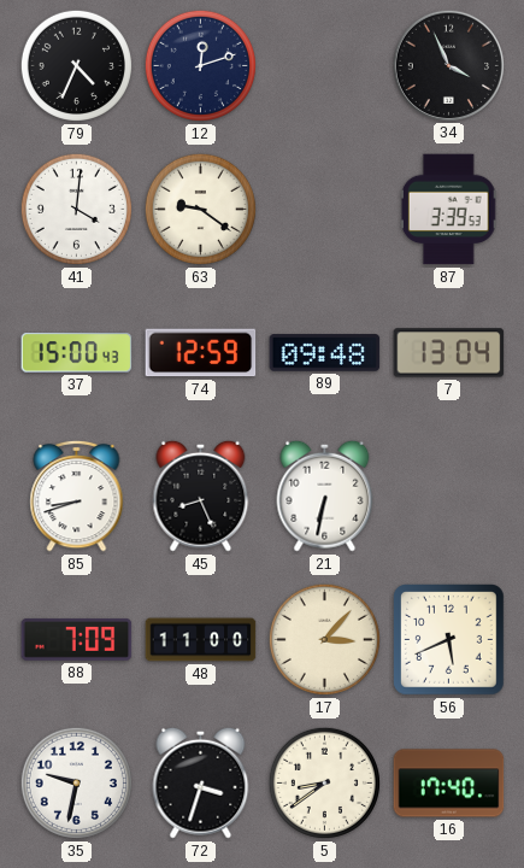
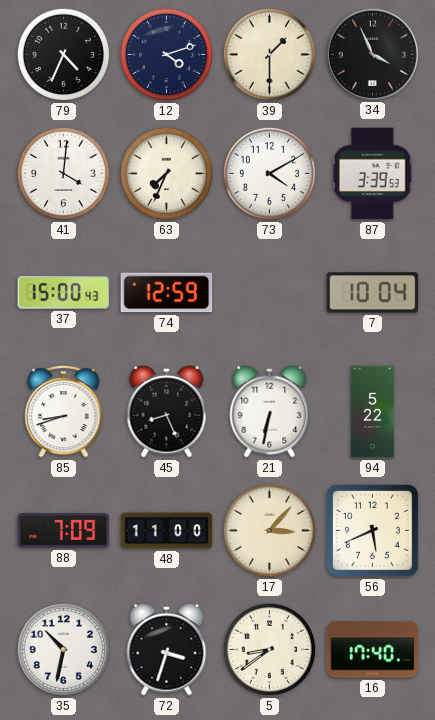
12: 12:12 -> 4:12
39: none -> 1:30
63: 9:21 -> 7:34
73: none -> 4:10
89: 09:48 -> none
7: 13:04 -> 10:04
94: none -> 5:22
35: 9:32 -> 10:32
